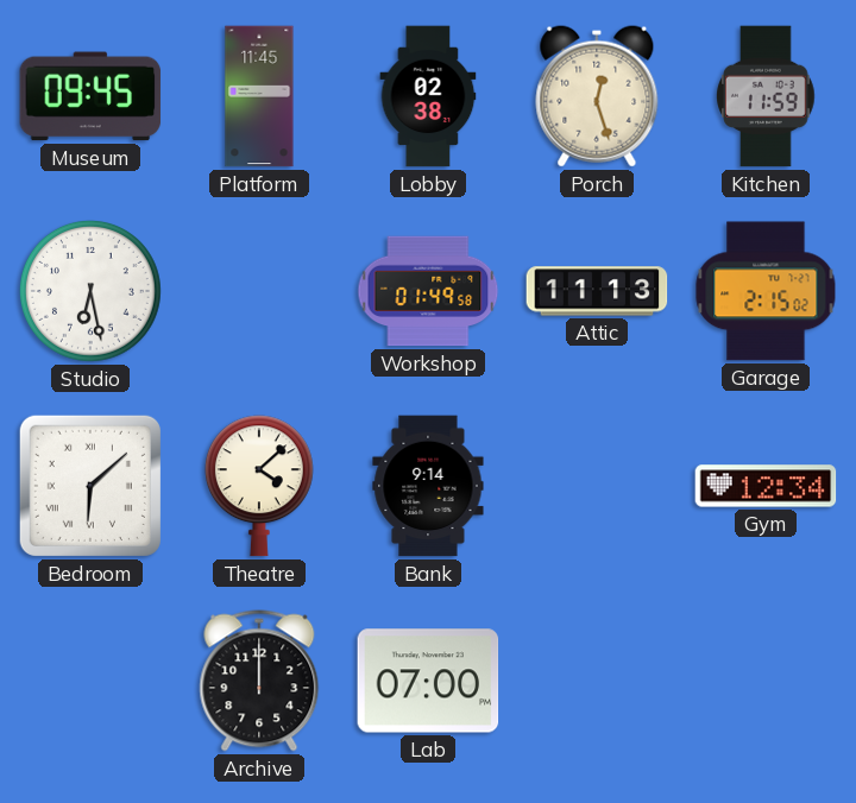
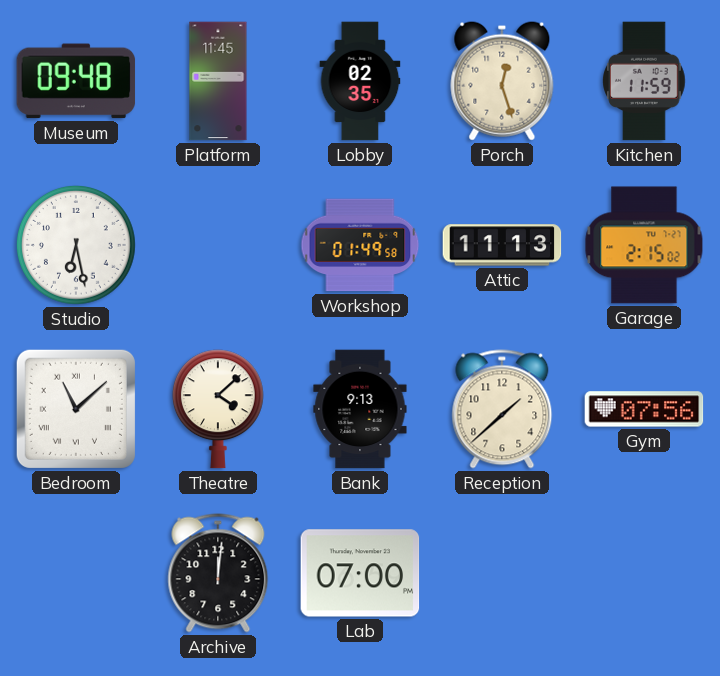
Museum: 09:45 -> 09:48
Lobby: 02:38 -> 02:35
Bedroom: 6:08 -> 11:08
Bank: 9:14 -> 9:13
Reception: none -> 1:38
Gym: 12:34 -> 07:56
Archive: 12:00 -> 12:01
